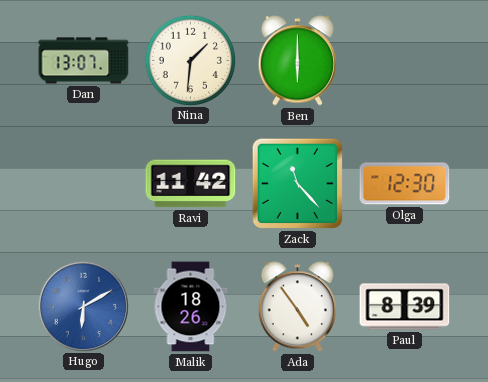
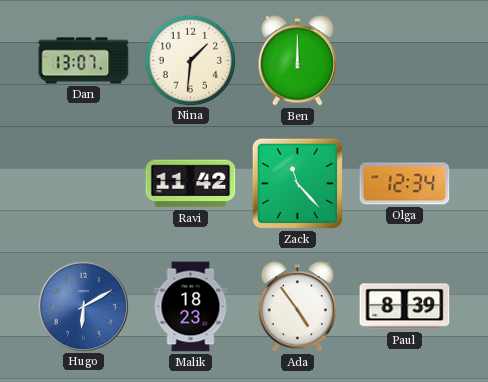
Ben: 6:00 -> 12:00
Olga: 12:30 -> 12:34
Malik: 18:26 -> 18:23
